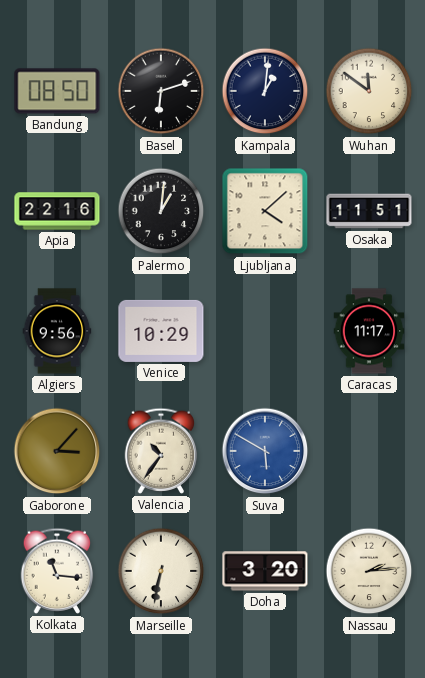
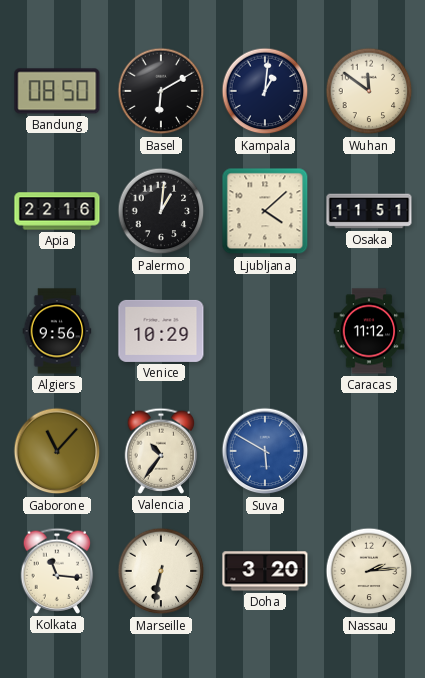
Basel: 6:12 -> 6:10
Caracas: 11:17 -> 11:12
Gaborone: 3:07 -> 11:07
